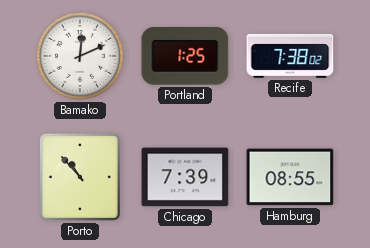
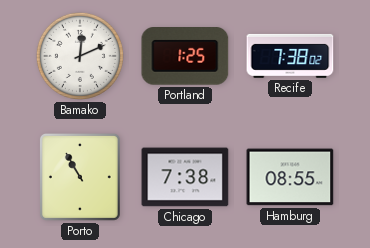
Porto: 10:53 -> 10:55
Chicago: 7:39 -> 7:38
